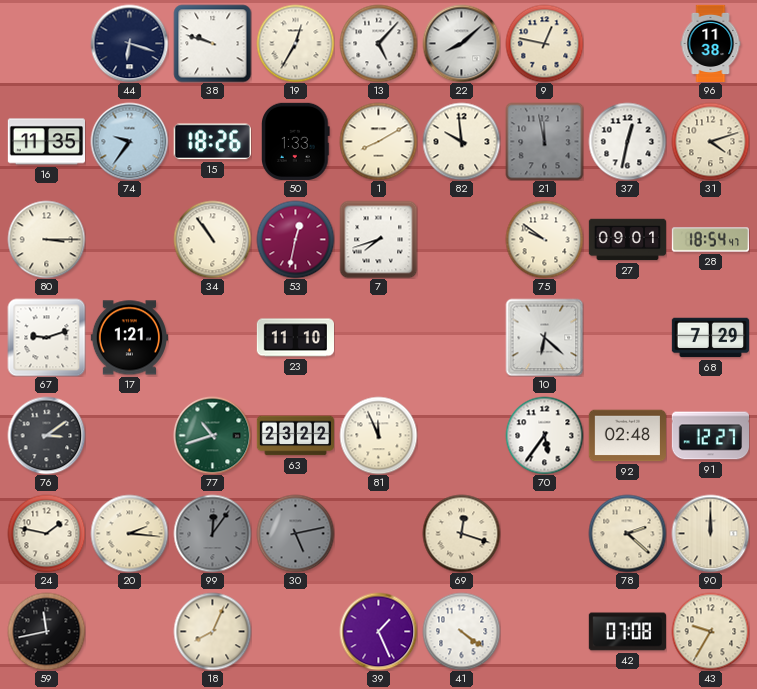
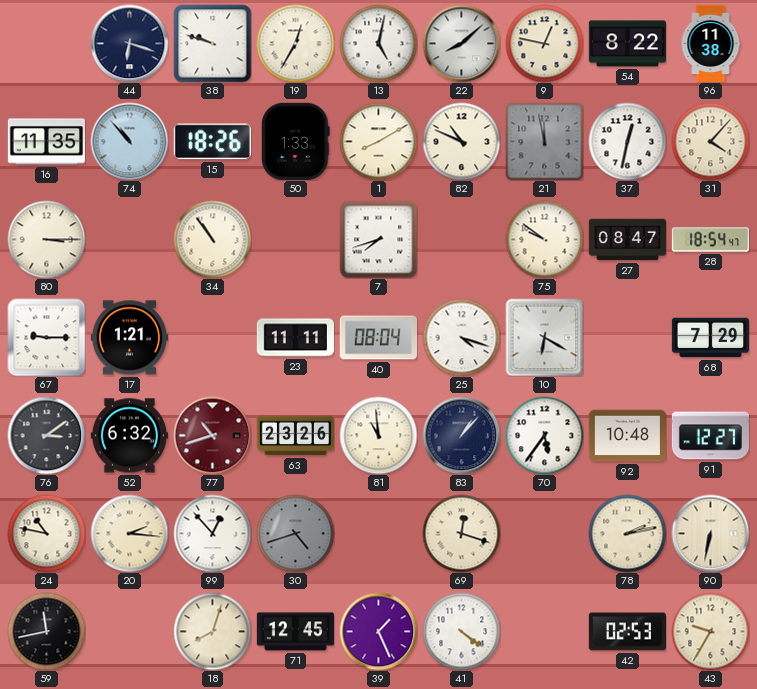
13: 5:07 -> 5:02
54: none -> 8:22
74: 9:36 -> 10:53
82: 9:59 -> 10:49
31: 4:12 -> 4:07
53: 12:32 -> none
27: 09:01 -> 08:47
67: 9:12 -> 9:15
23: 11:10 -> 11:11
40: none -> 08:04
25: none -> 4:18
10: 6:22 -> 6:20
52: none -> 6:32
77 dial: green -> burgundy
63: 23:22 -> 23:26
81: 11:56 -> 10:59
83: none -> 1:07
92: 02:48 -> 10:48
24: 1:47 -> 10:47
99: 12:06 -> 12:53
99 dial: grey -> white
30: 5:13 -> 4:42
78: 2:22 -> 2:13
90: 12:00 -> 6:32
18: 8:04 -> 8:03
71: none -> 12:45
42: 07:08 -> 02:53
